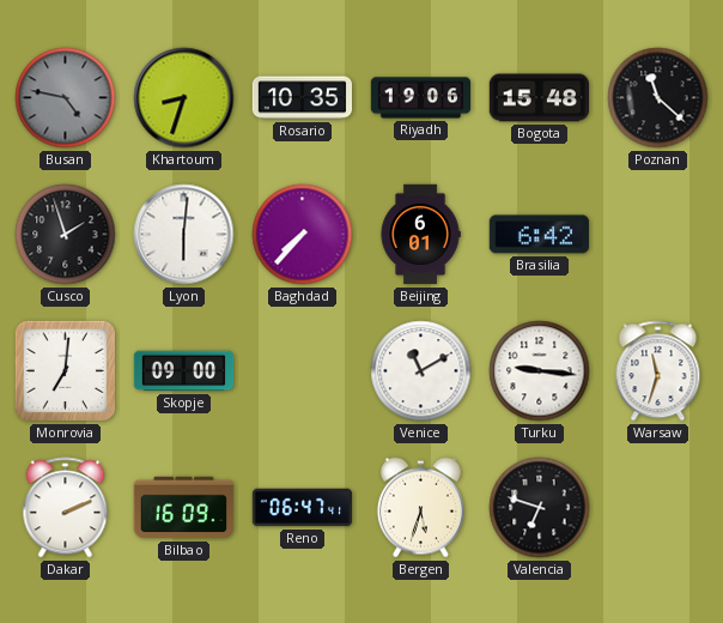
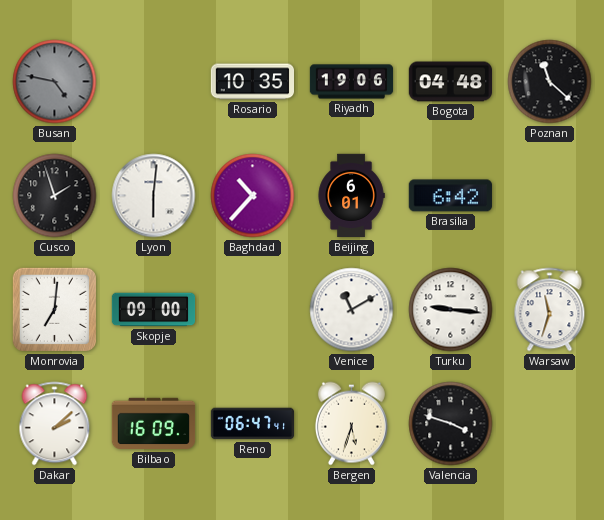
Khartoum: 8:33 -> none
Bogota: 15:48 -> 04:48
Baghdad: 7:37 -> 10:37
Dakar: 2:11 -> 2:08
Valencia: 6:48 -> 3:48
